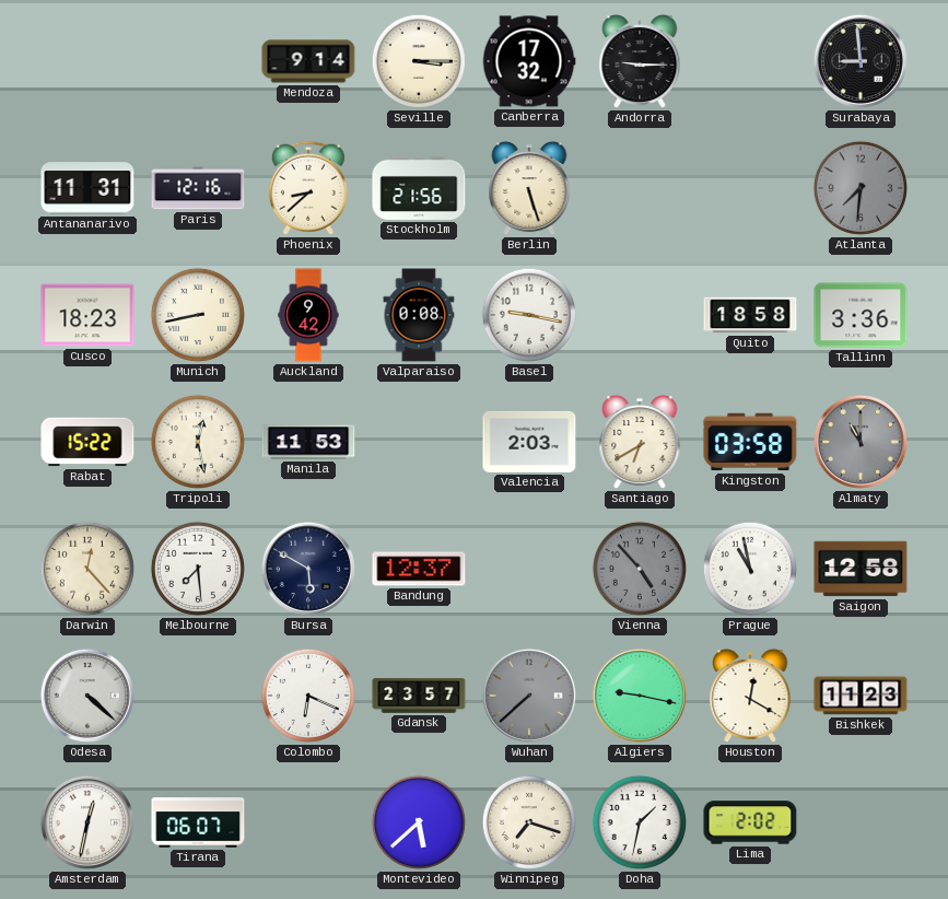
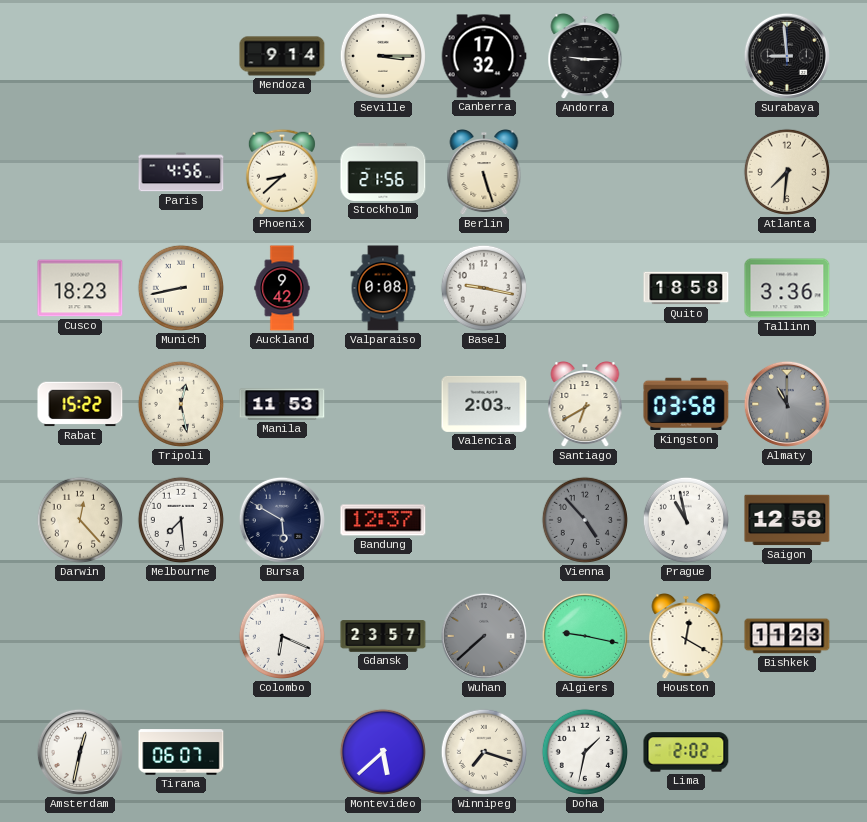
Antananarivo: 11:31 -> none
Paris: 12:16 -> 4:56
Atlanta dial: grey -> cream
Odesa: 4:22 -> none
